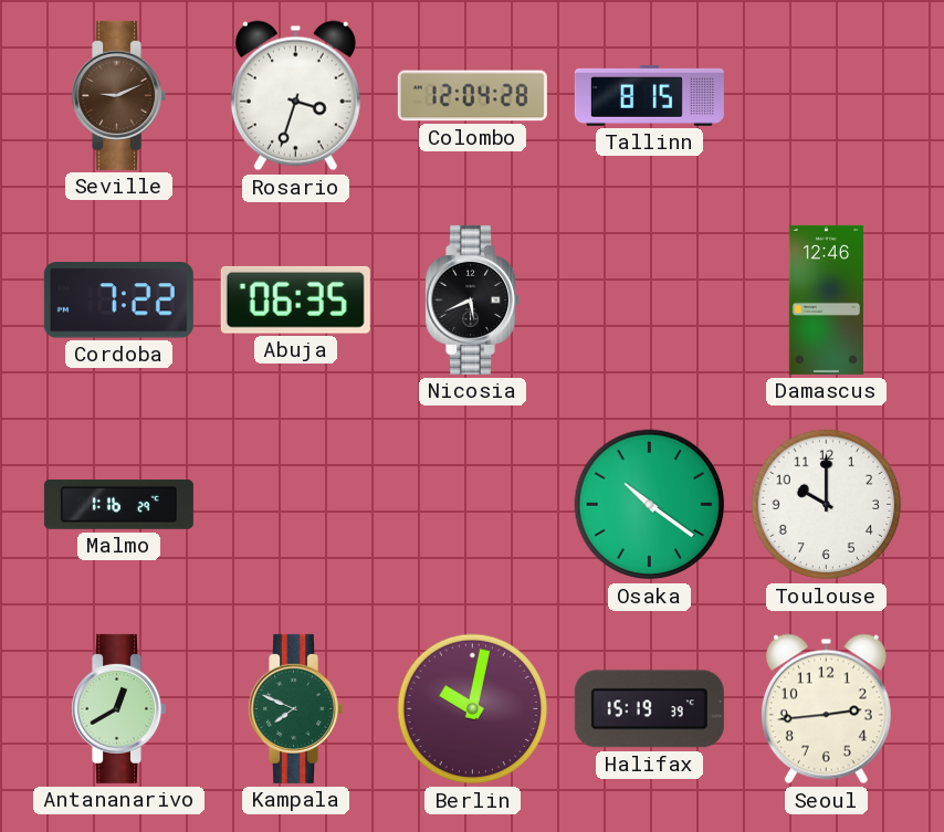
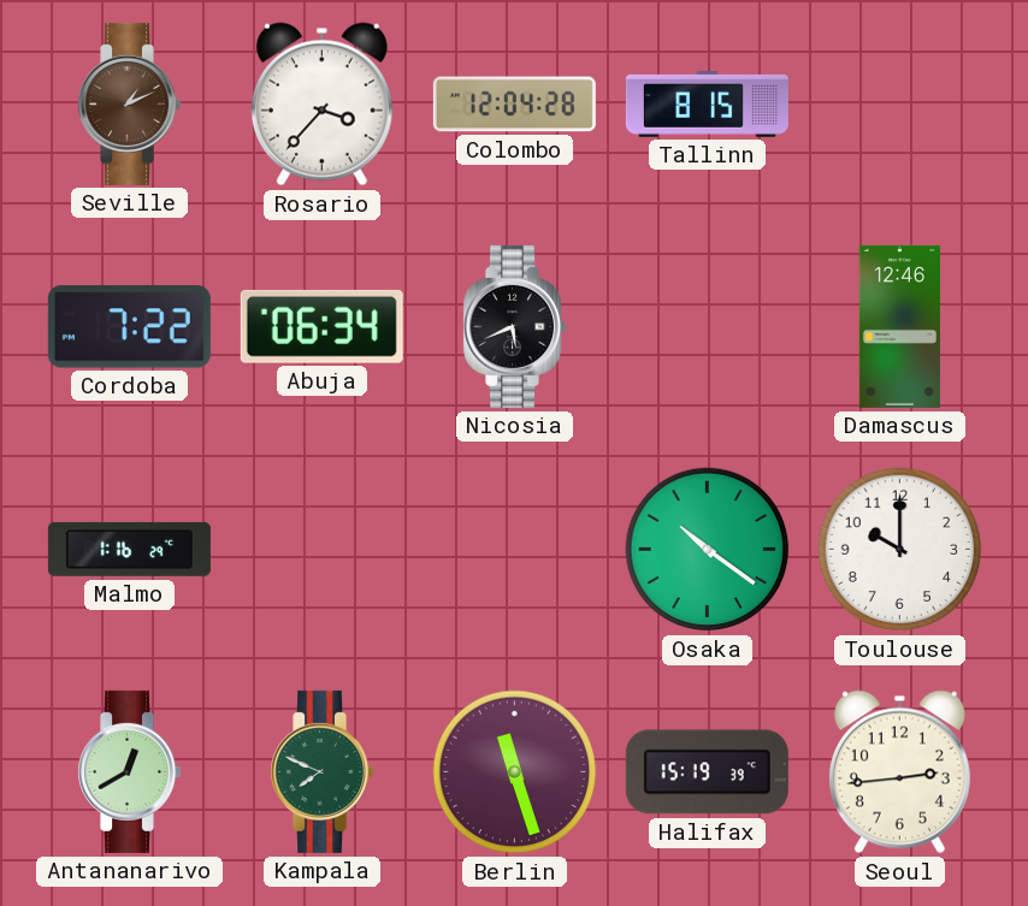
Seville: 9:11 -> 1:11
Rosario: 3:33 -> 3:37
Abuja: 06:35 -> 06:34
Berlin: 10:02 -> 11:27
